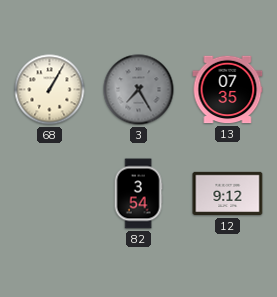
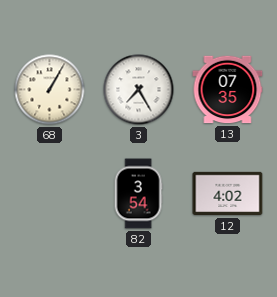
3 dial: grey -> white
12: 9:12 -> 4:02
